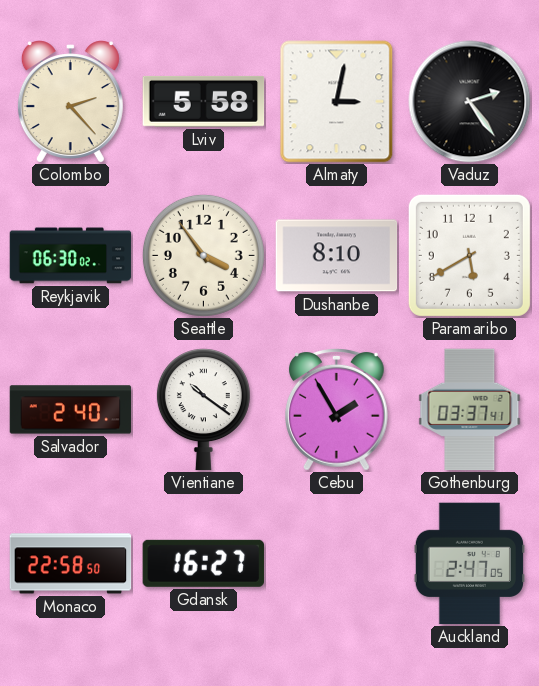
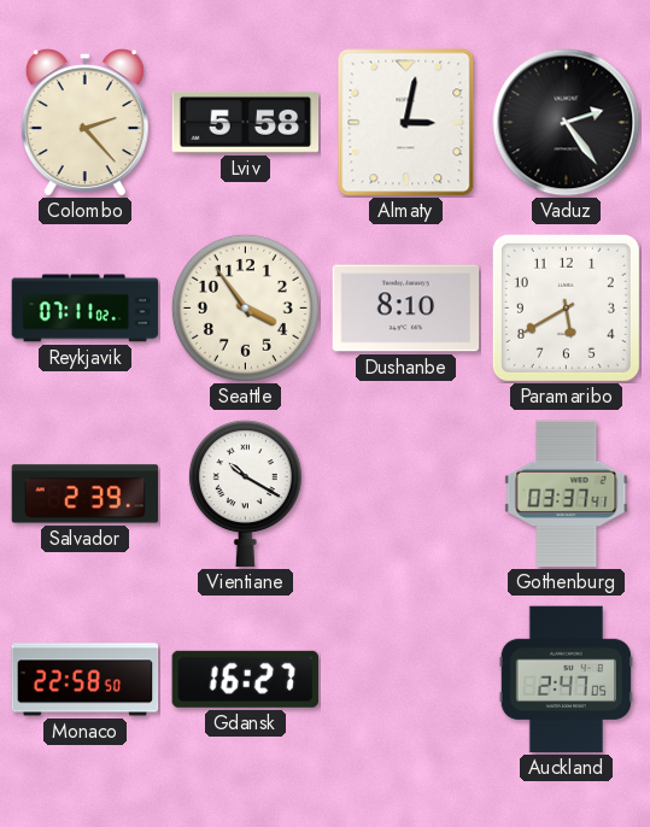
Reykjavik: 06:30 -> 07:11
Salvador: 2:40 -> 2:39
Vientiane: 10:21 -> 10:20
Cebu: 1:55 -> none
